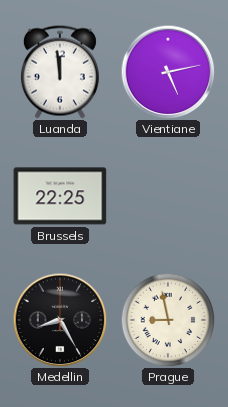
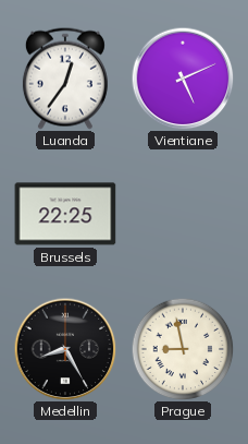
Luanda: 11:59 -> 12:36
Vientiane: 5:13 -> 5:11
